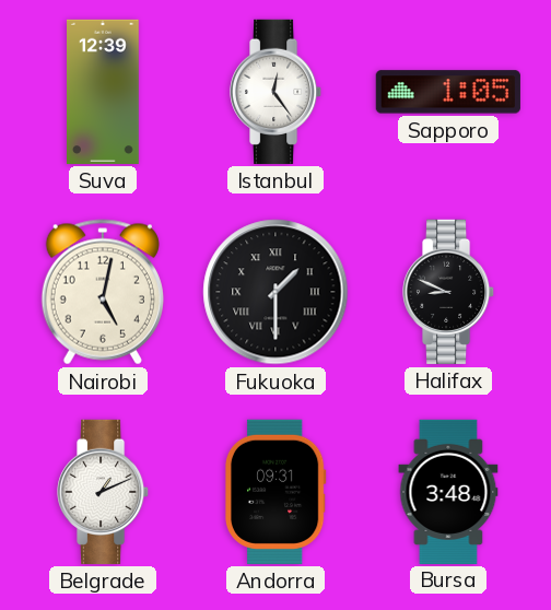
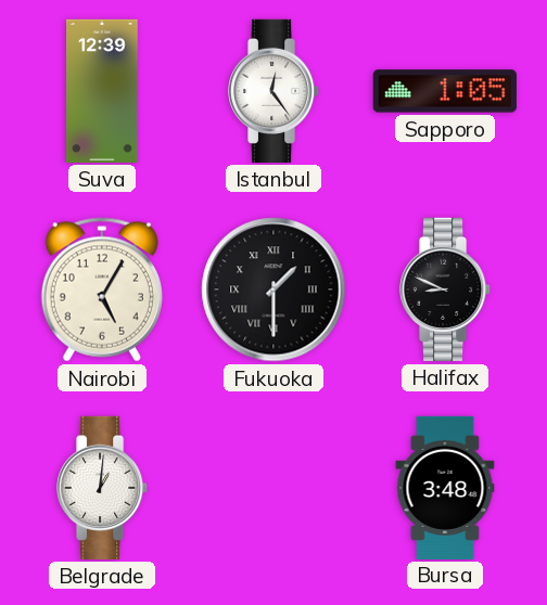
Nairobi: 5:02 -> 5:05
Belgrade: 1:11 -> 1:01
Andorra: 09:31 -> none
